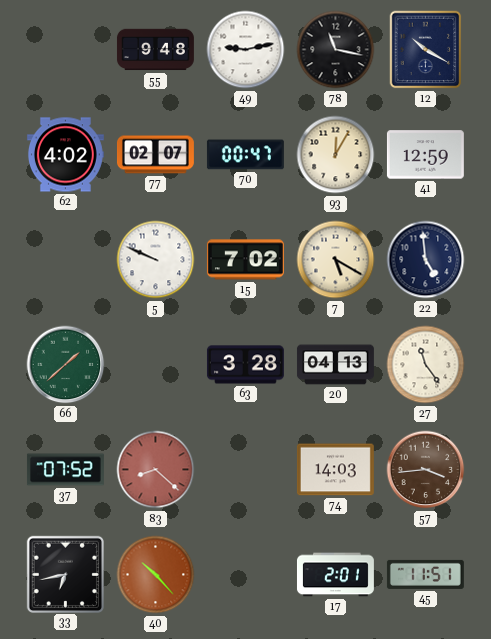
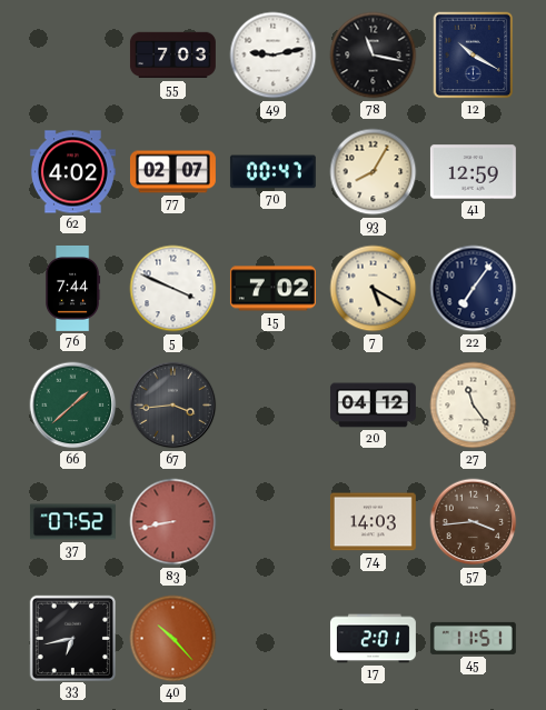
55: 9:48 -> 7:03
93: 12:05 -> 8:05
76: none -> 7:44
5: 9:49 -> 3:49
22: 4:59 -> 7:06
67: none -> 3:44
63: 3:28 -> none
20: 04:13 -> 04:12
83: 8:22 -> 8:43
